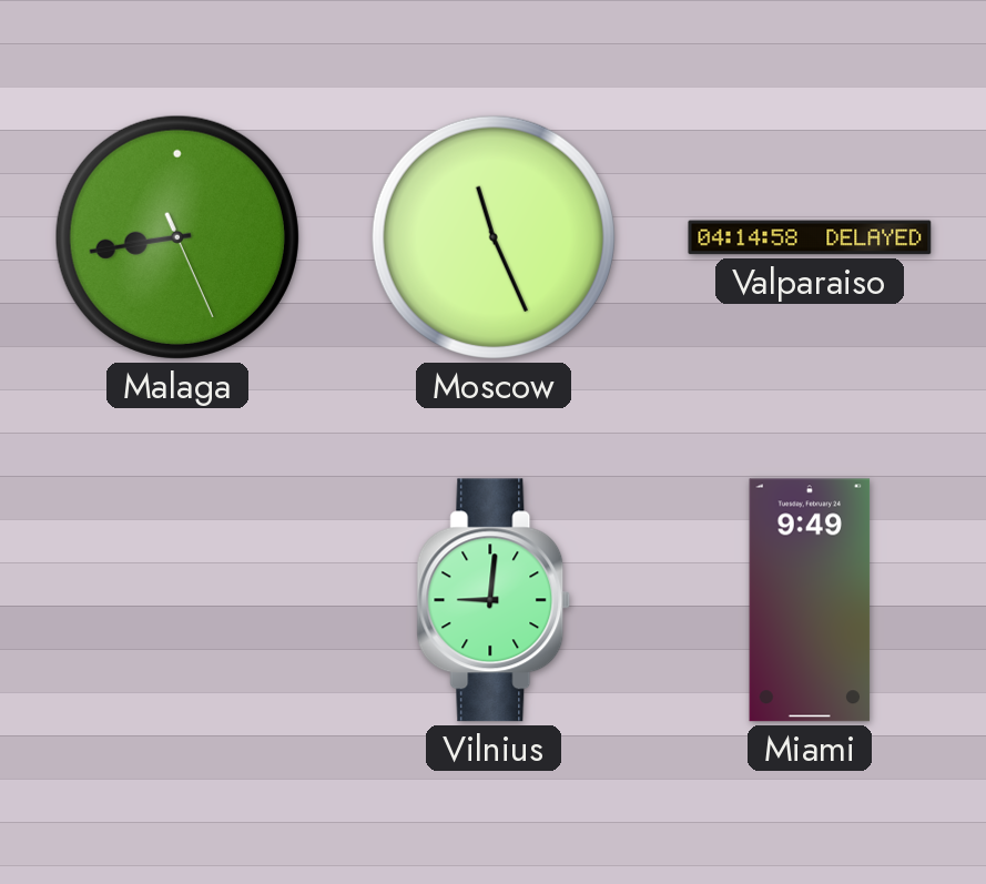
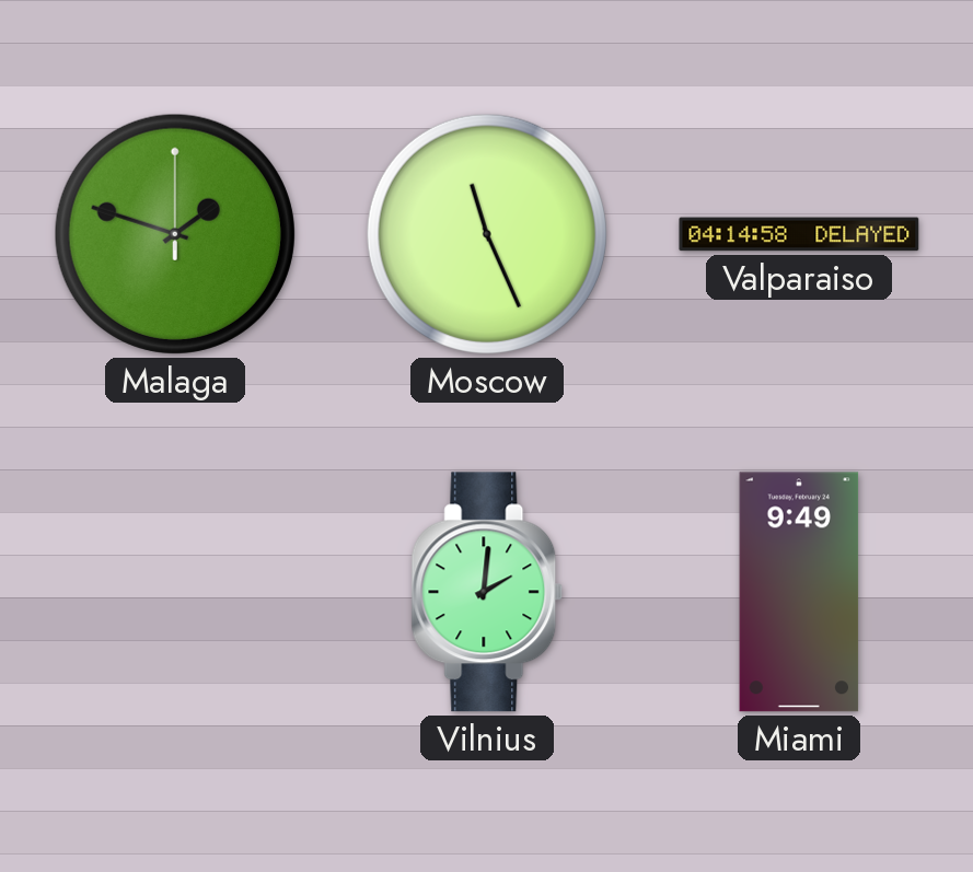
Malaga: 8:43 -> 1:48
Vilnius: 9:01 -> 2:01
